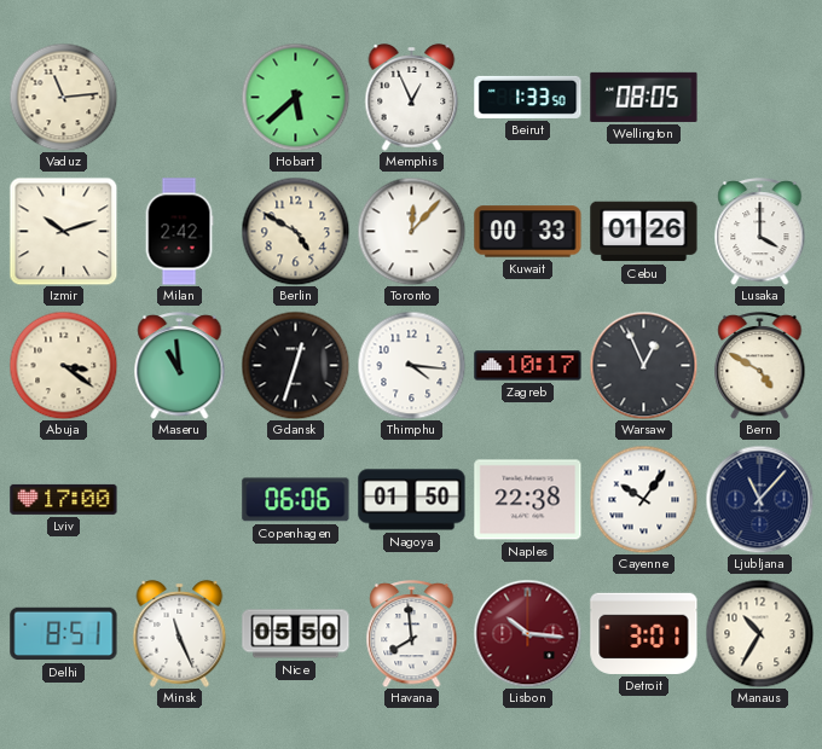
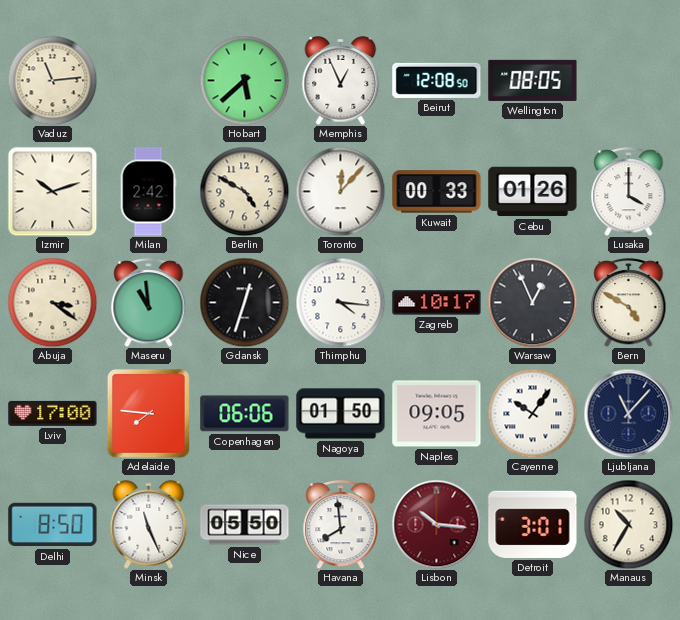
Beirut: 1:33 -> 12:08
Adelaide: none -> 7:46
Naples: 22:38 -> 09:05
Delhi: 8:51 -> 8:50
